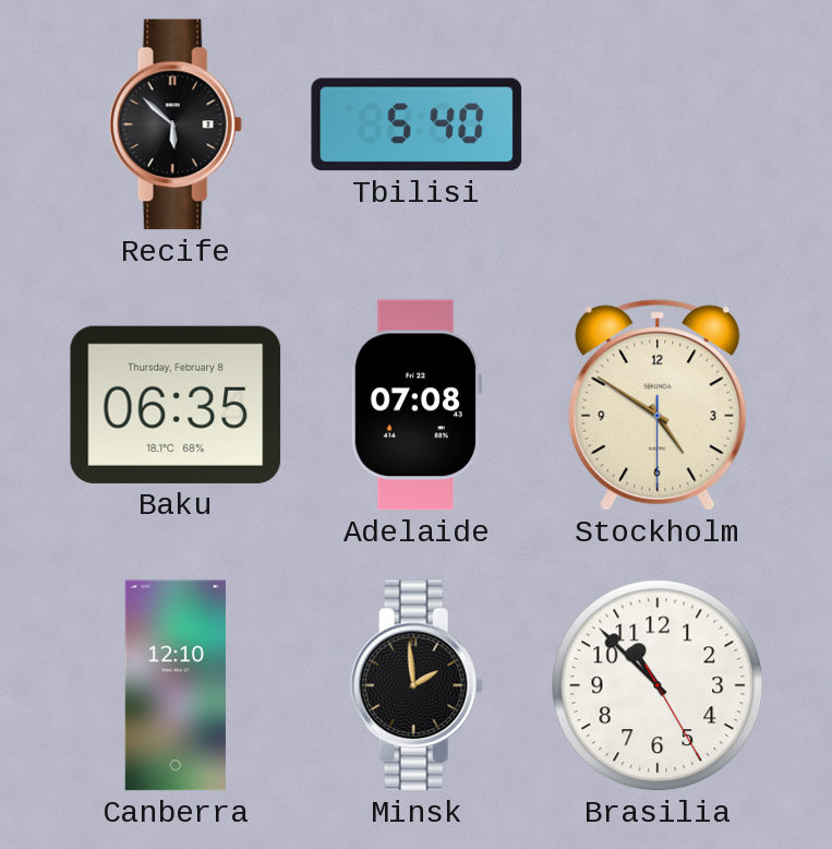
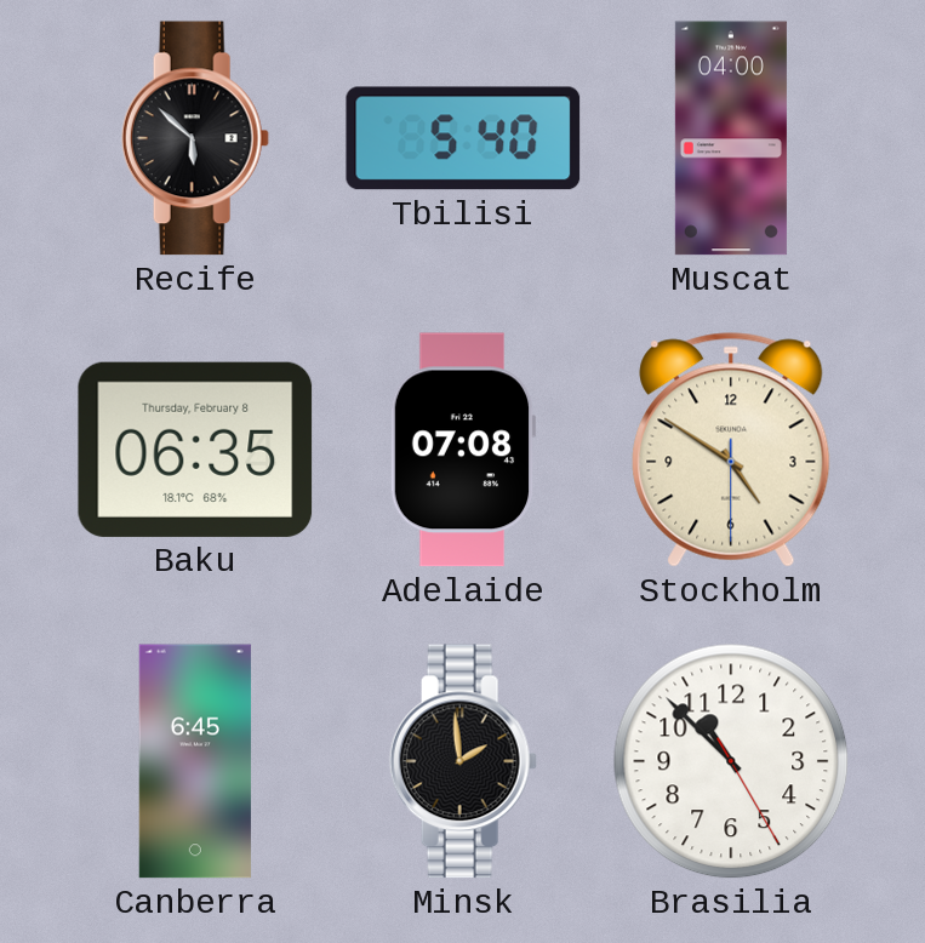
Muscat: none -> 04:00
Canberra: 12:10 -> 6:45
